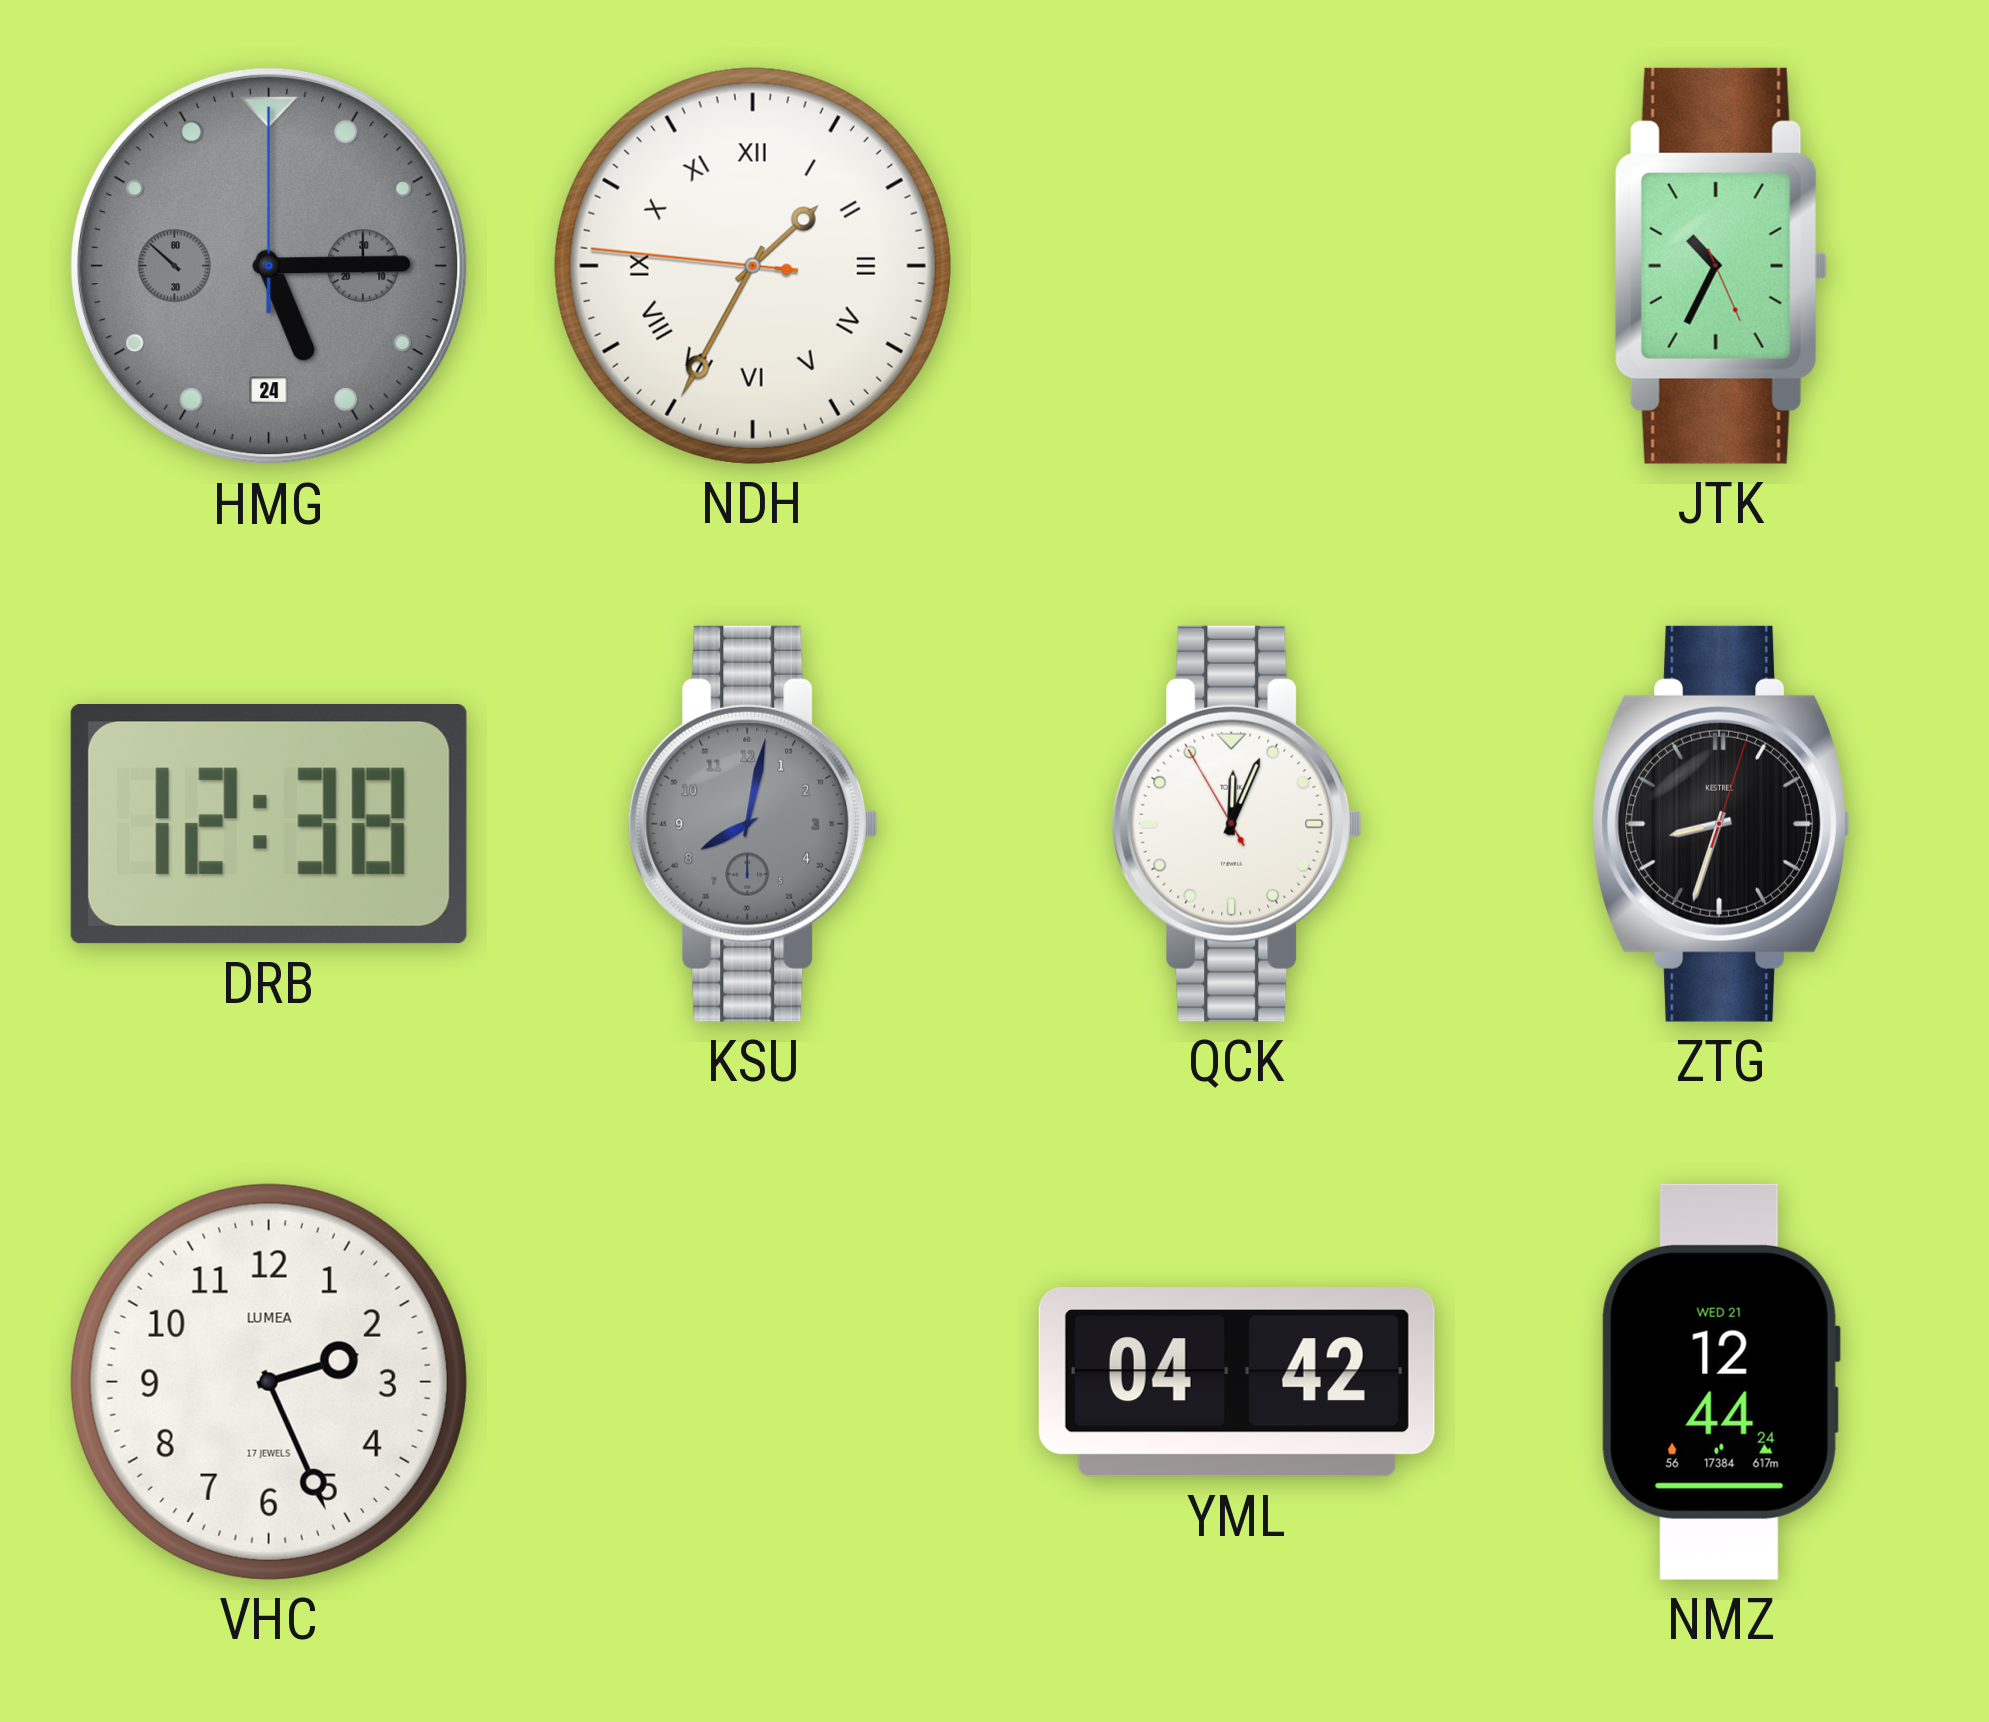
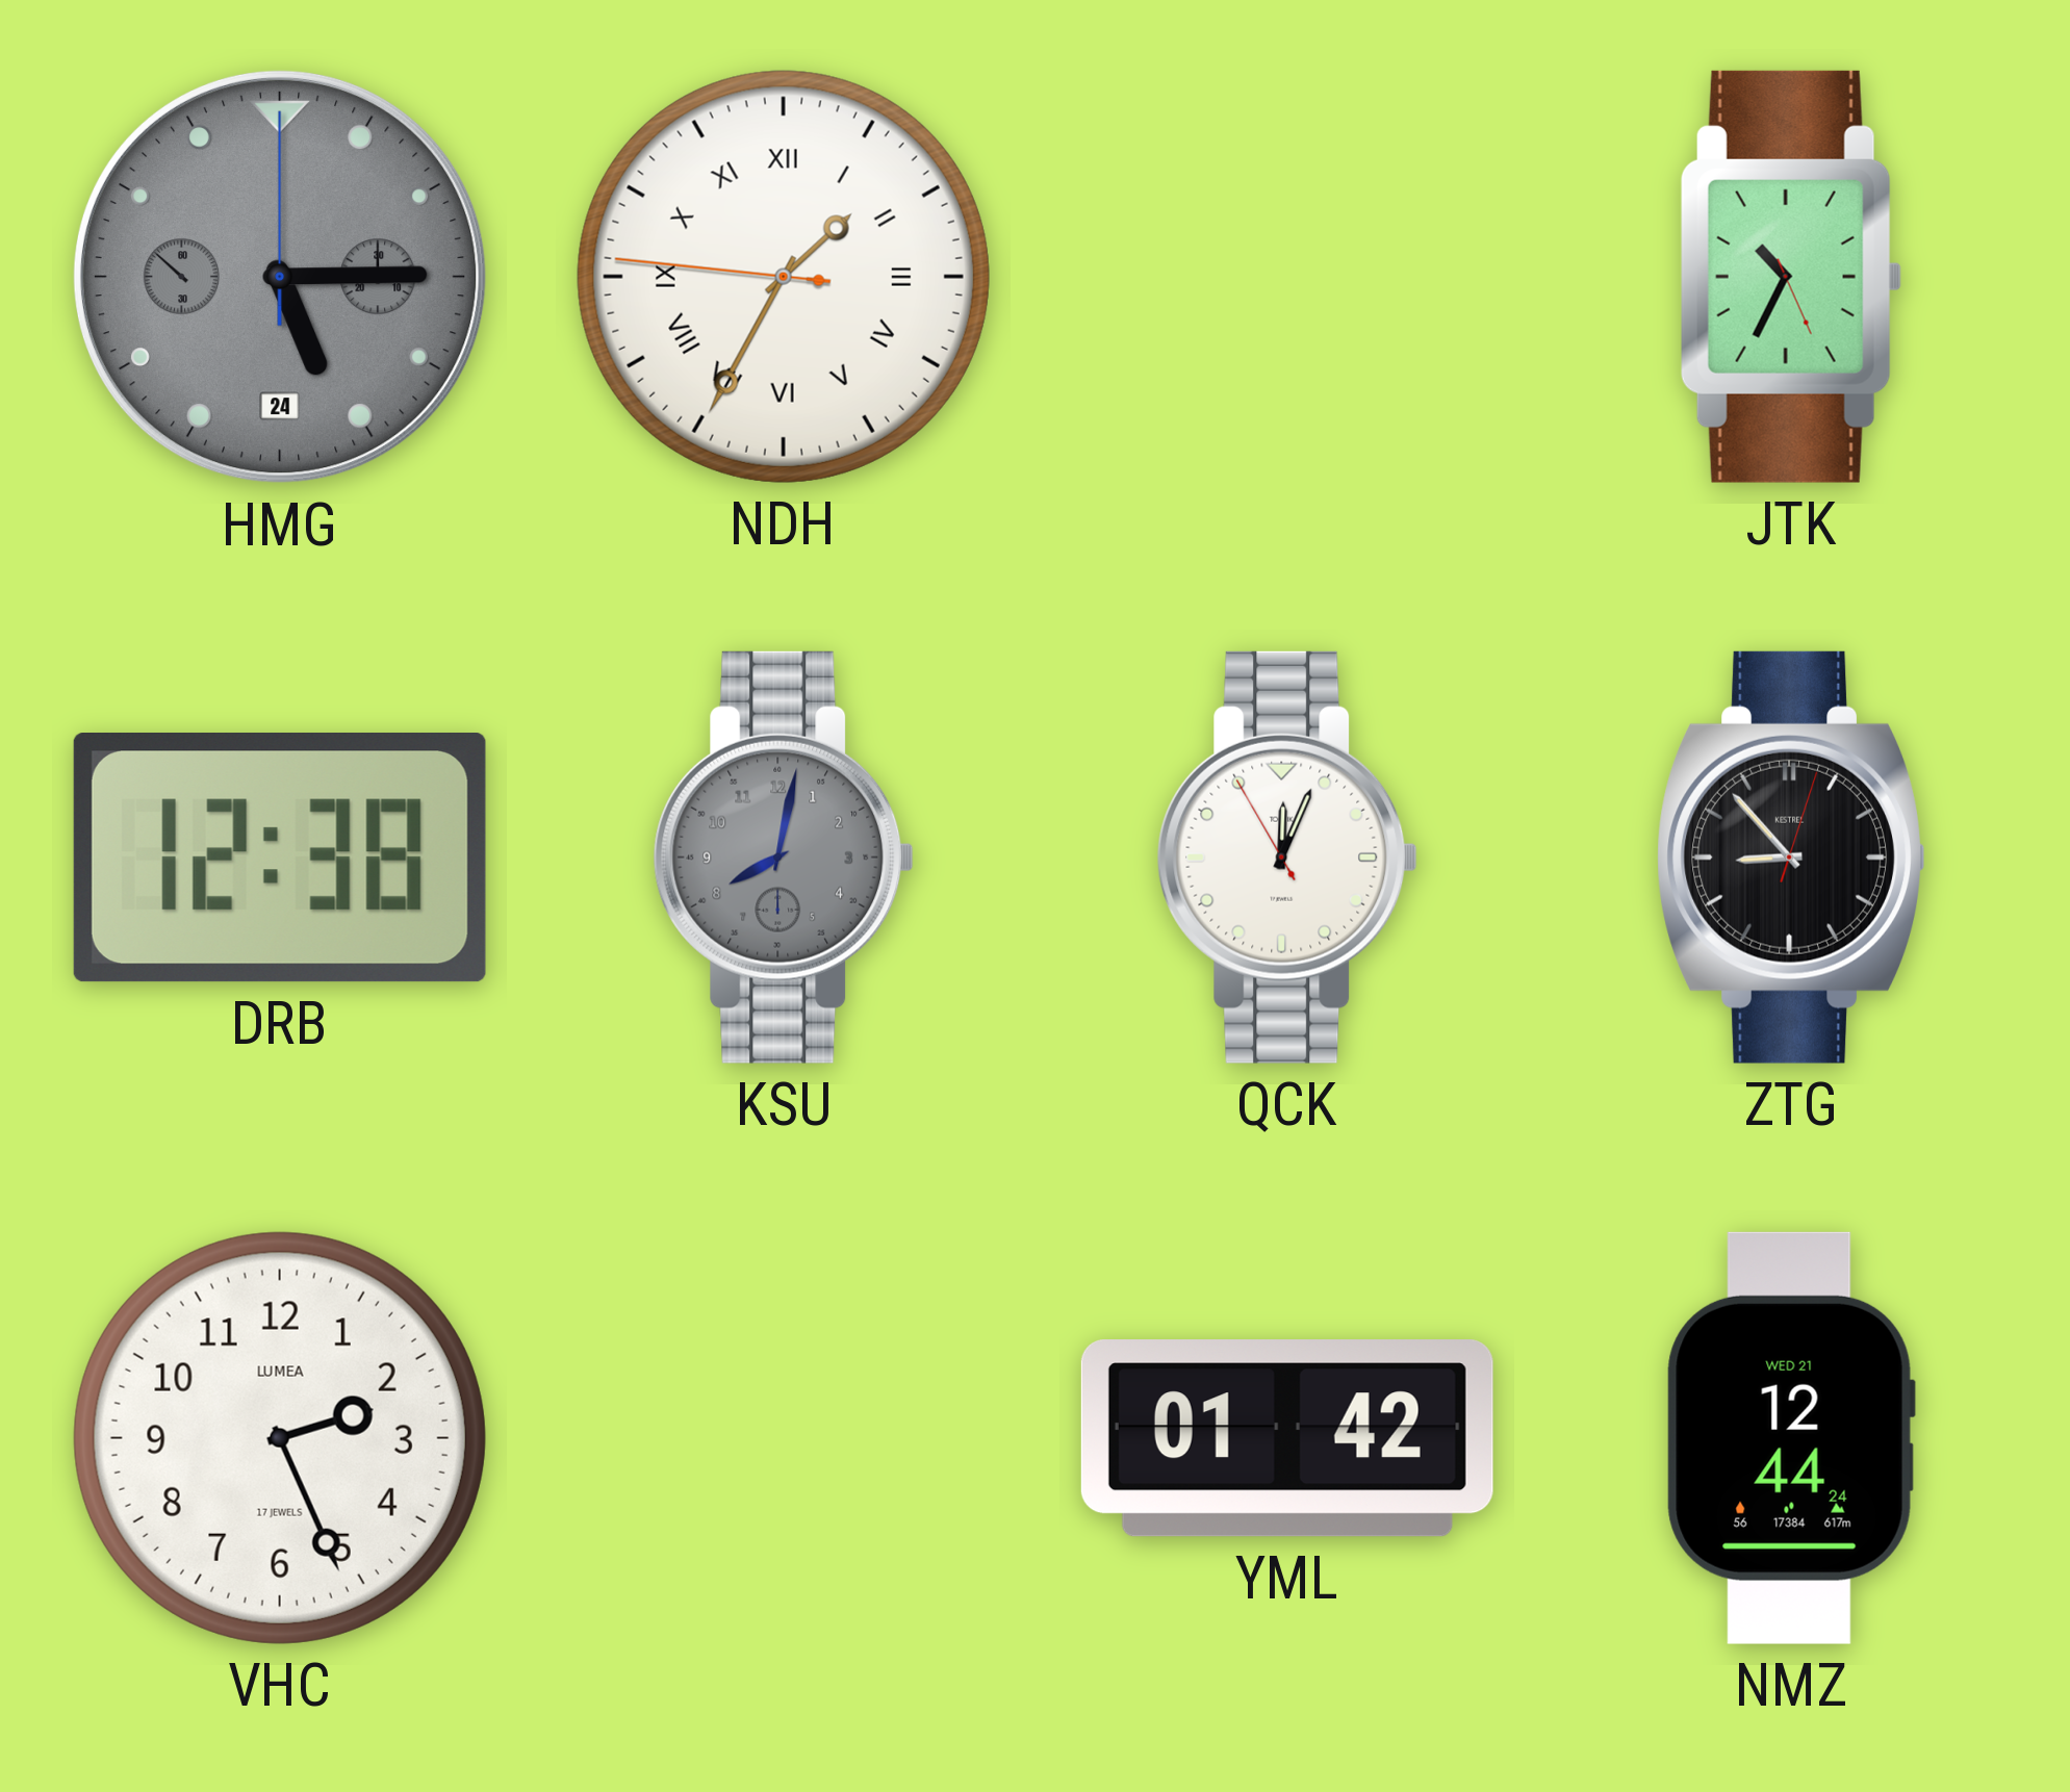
ZTG: 8:33 -> 8:53
YML: 04:42 -> 01:42
